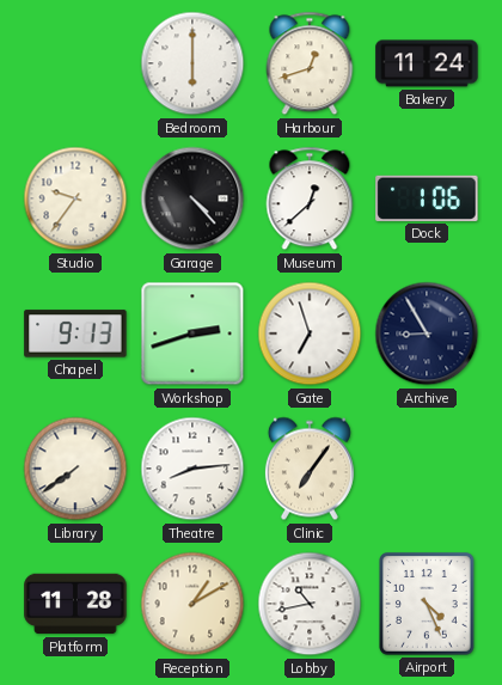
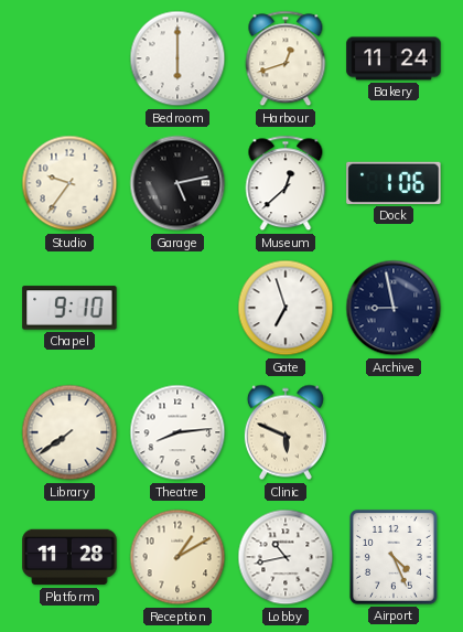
Garage: 4:23 -> 5:13
Chapel: 9:13 -> 9:10
Workshop: 2:42 -> none
Archive: 8:55 -> 8:58
Clinic: 7:06 -> 5:49
